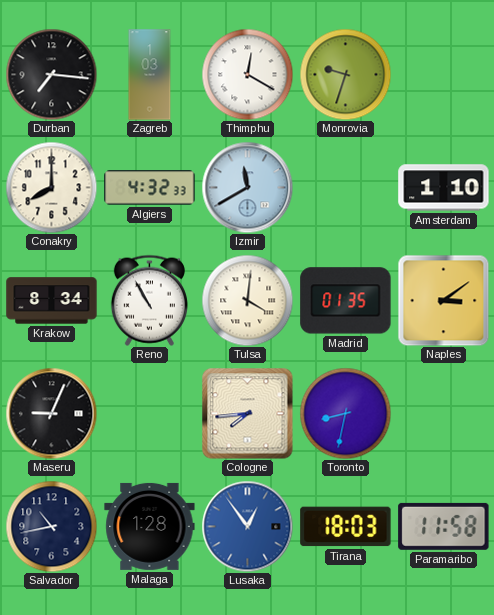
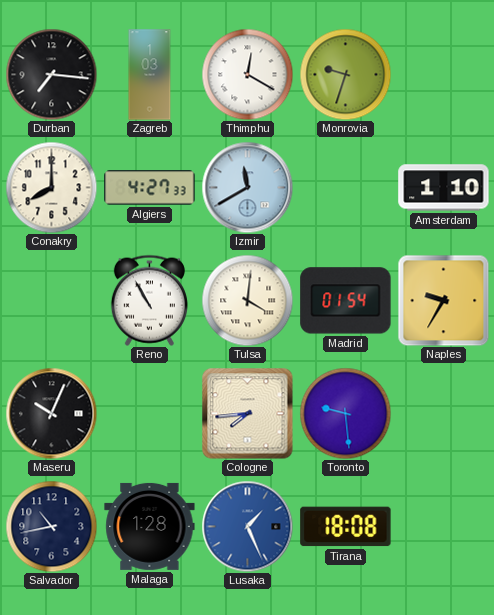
Algiers: 4:32 -> 4:27
Krakow: 8:34 -> none
Madrid: 01:35 -> 01:54
Naples: 3:09 -> 9:35
Maseru: 9:04 -> 10:04
Toronto: 8:32 -> 9:29
Lusaka: 12:54 -> 1:26
Tirana: 18:03 -> 18:08
Paramaribo: 11:58 -> none
